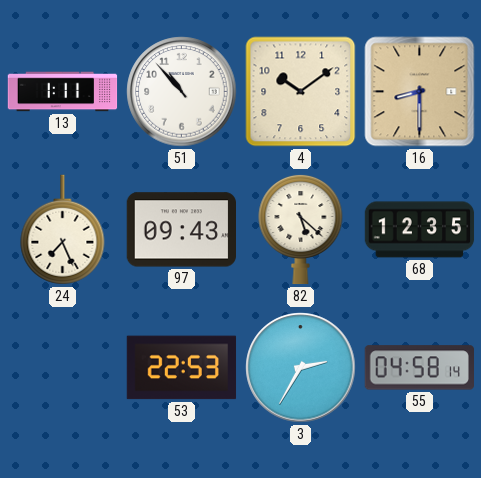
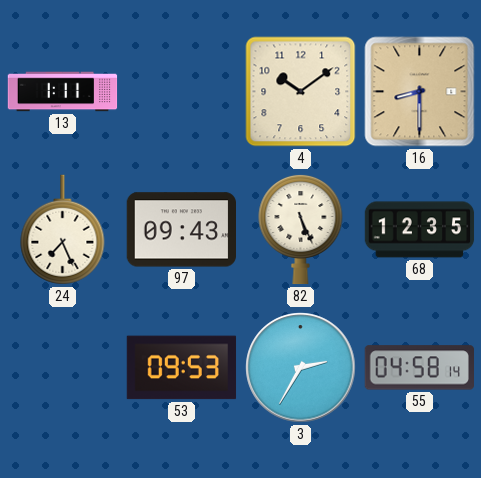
51: 10:53 -> none
82: 5:22 -> 5:26
53: 22:53 -> 09:53
